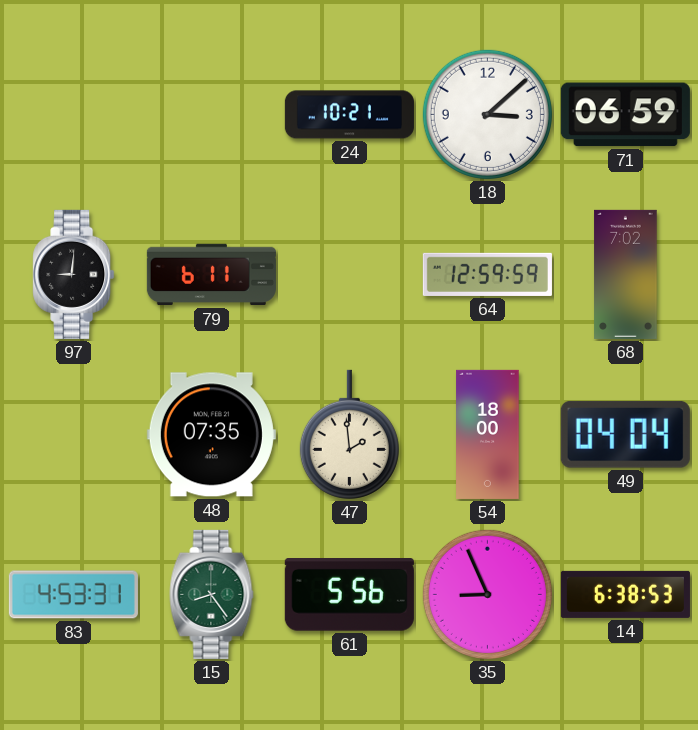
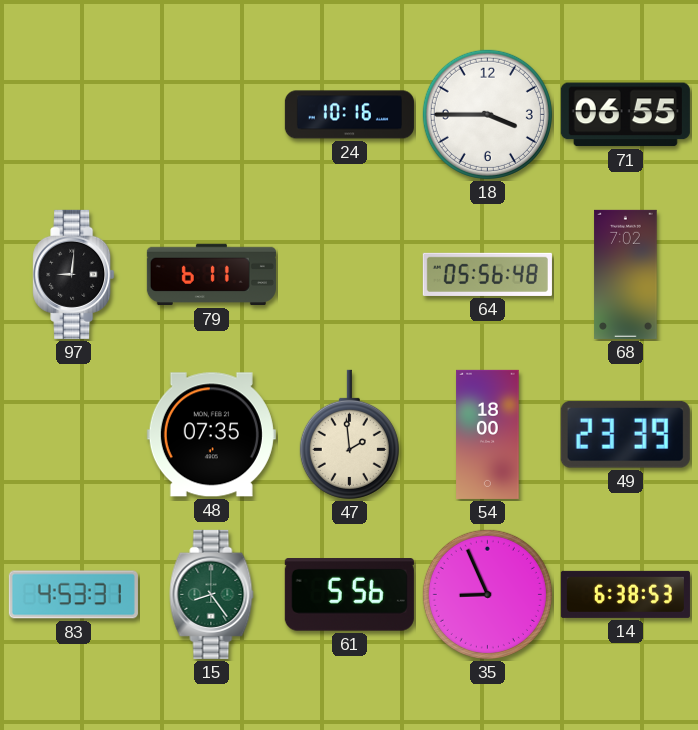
24: 10:21 -> 10:16
18: 3:08 -> 3:45
71: 06:59 -> 06:55
64: 12:59 -> 05:56
49: 04:04 -> 23:39
